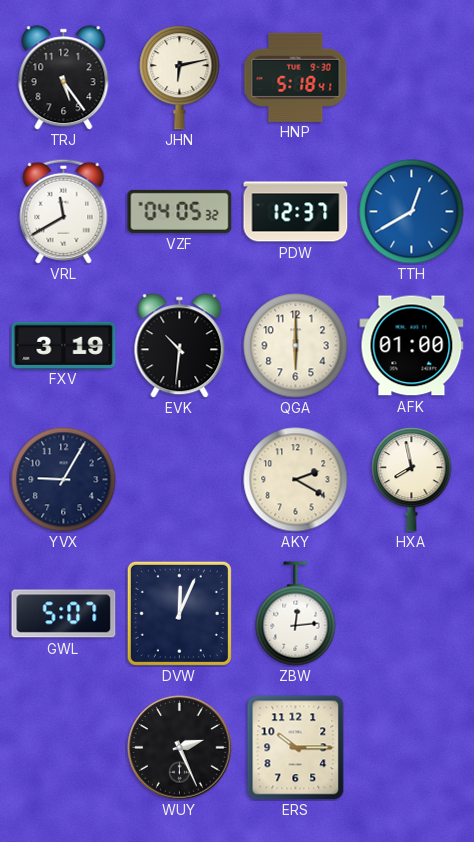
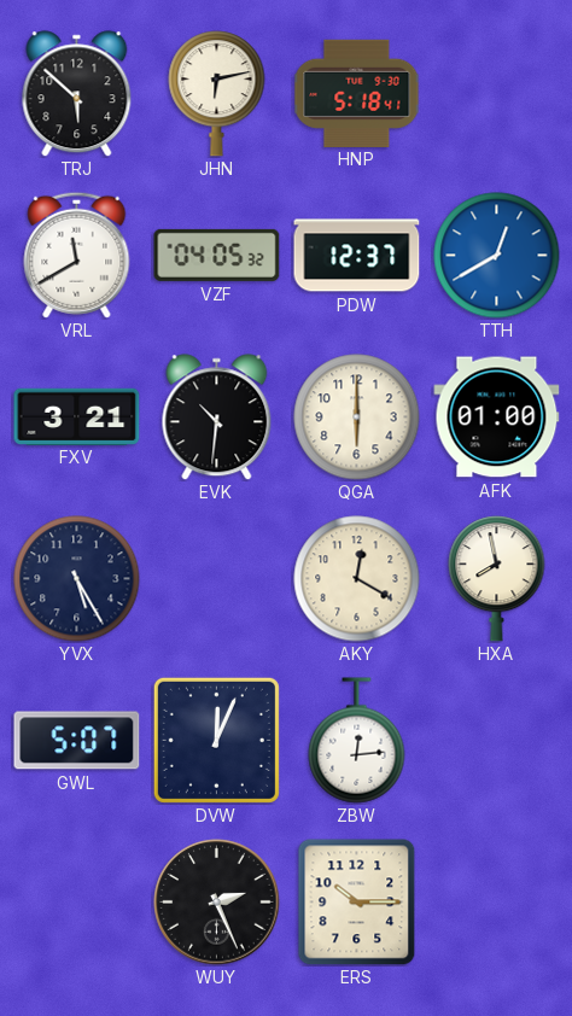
TRJ: 5:24 -> 5:52
FXV: 3:19 -> 3:21
YVX: 9:05 -> 5:25
AKY: 2:20 -> 12:20
